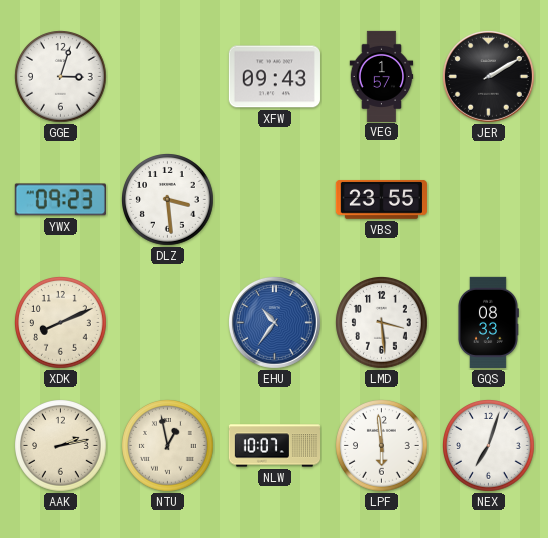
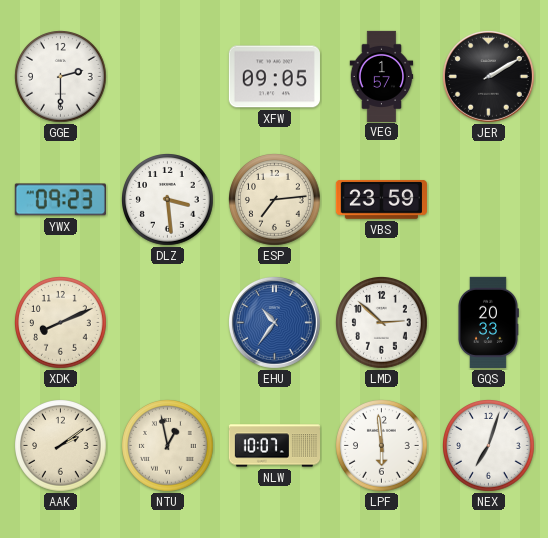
GGE: 3:03 -> 2:30
XFW: 09:43 -> 09:05
ESP: none -> 7:14
VBS: 23:55 -> 23:59
LMD: 3:29 -> 2:52
GQS: 08:33 -> 20:33
AAK: 2:13 -> 2:09
